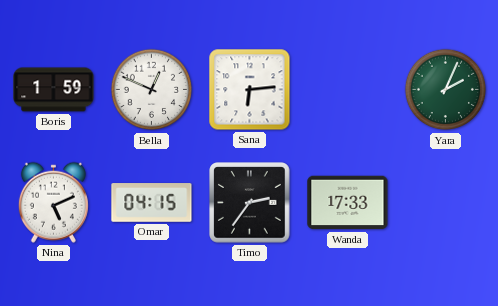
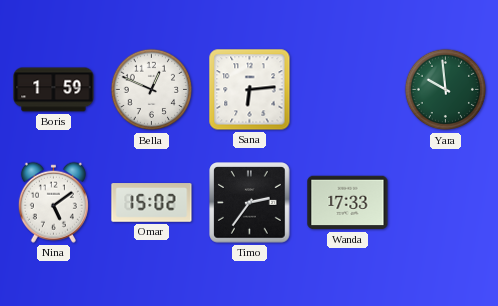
Yara: 2:04 -> 9:59
Nina: 5:11 -> 5:09
Omar: 04:15 -> 15:02
